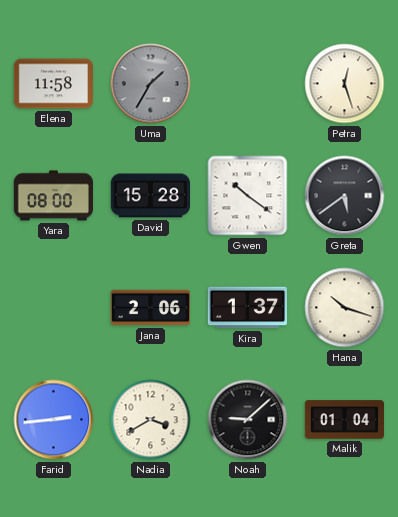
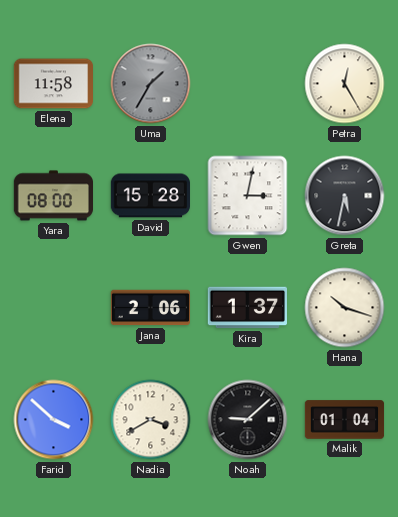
Petra: 12:27 -> 12:25
Gwen: 10:21 -> 3:02
Greta: 5:39 -> 5:32
Farid: 2:44 -> 3:52
